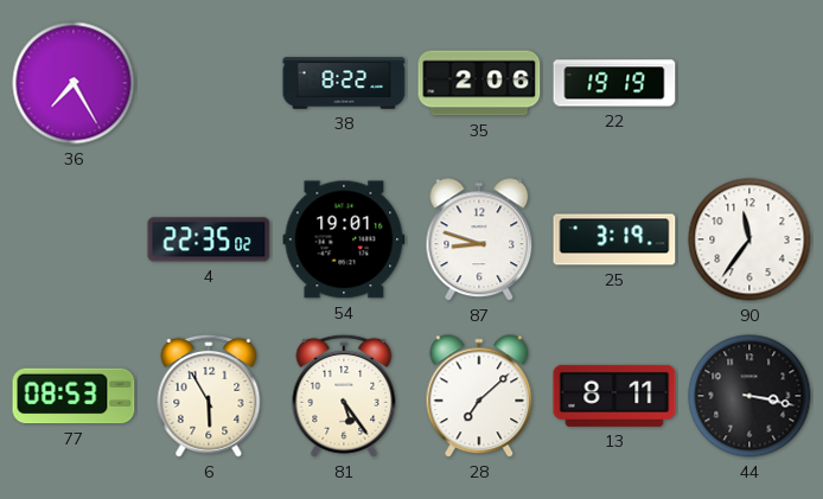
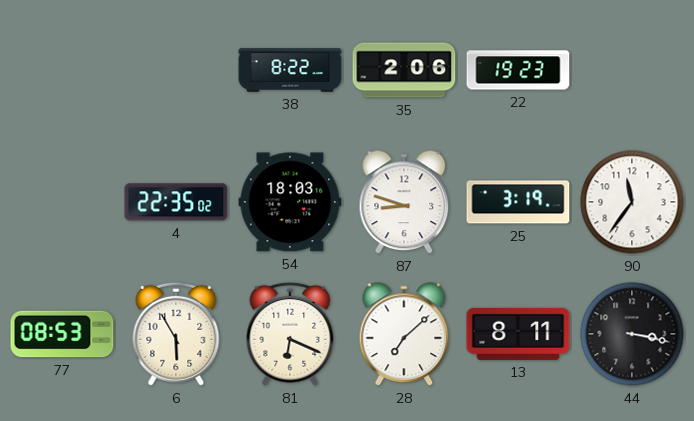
36: 7:25 -> none
22: 19:19 -> 19:23
54: 19:01 -> 18:03
81: 5:24 -> 6:19
